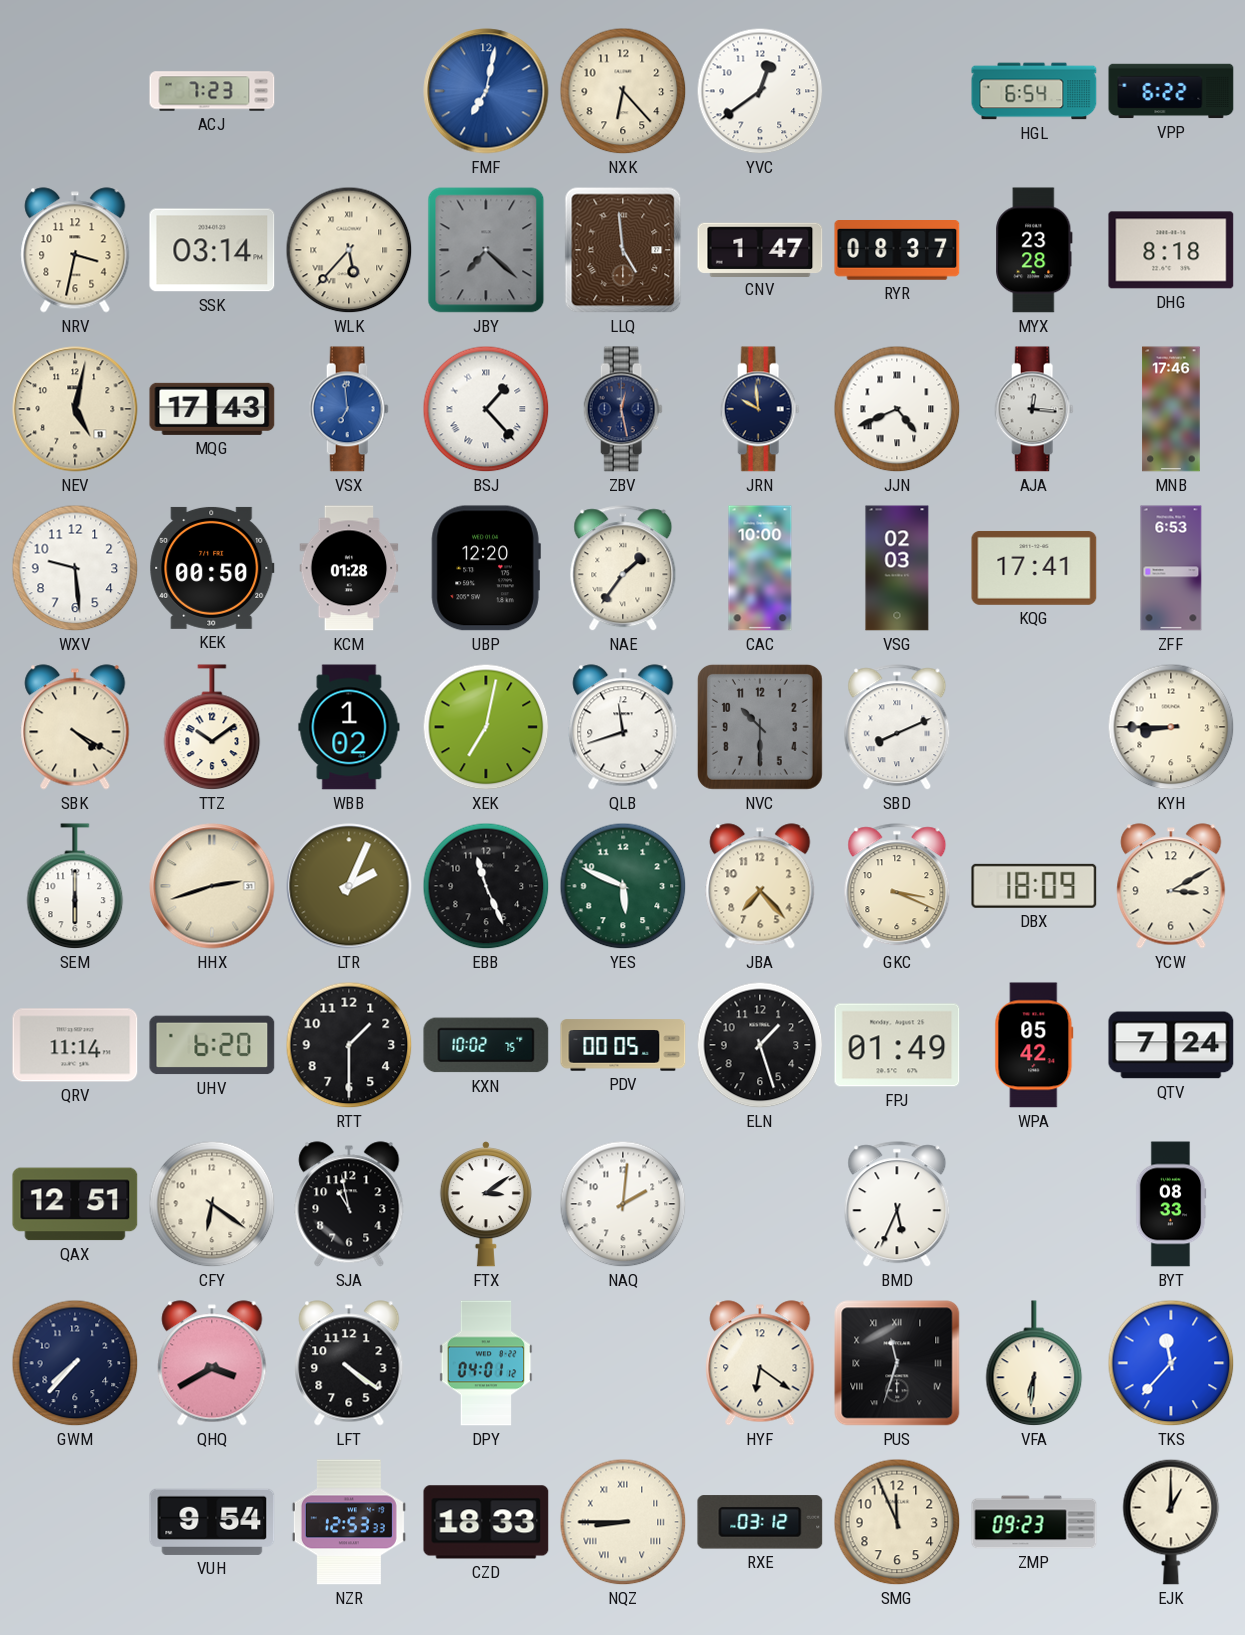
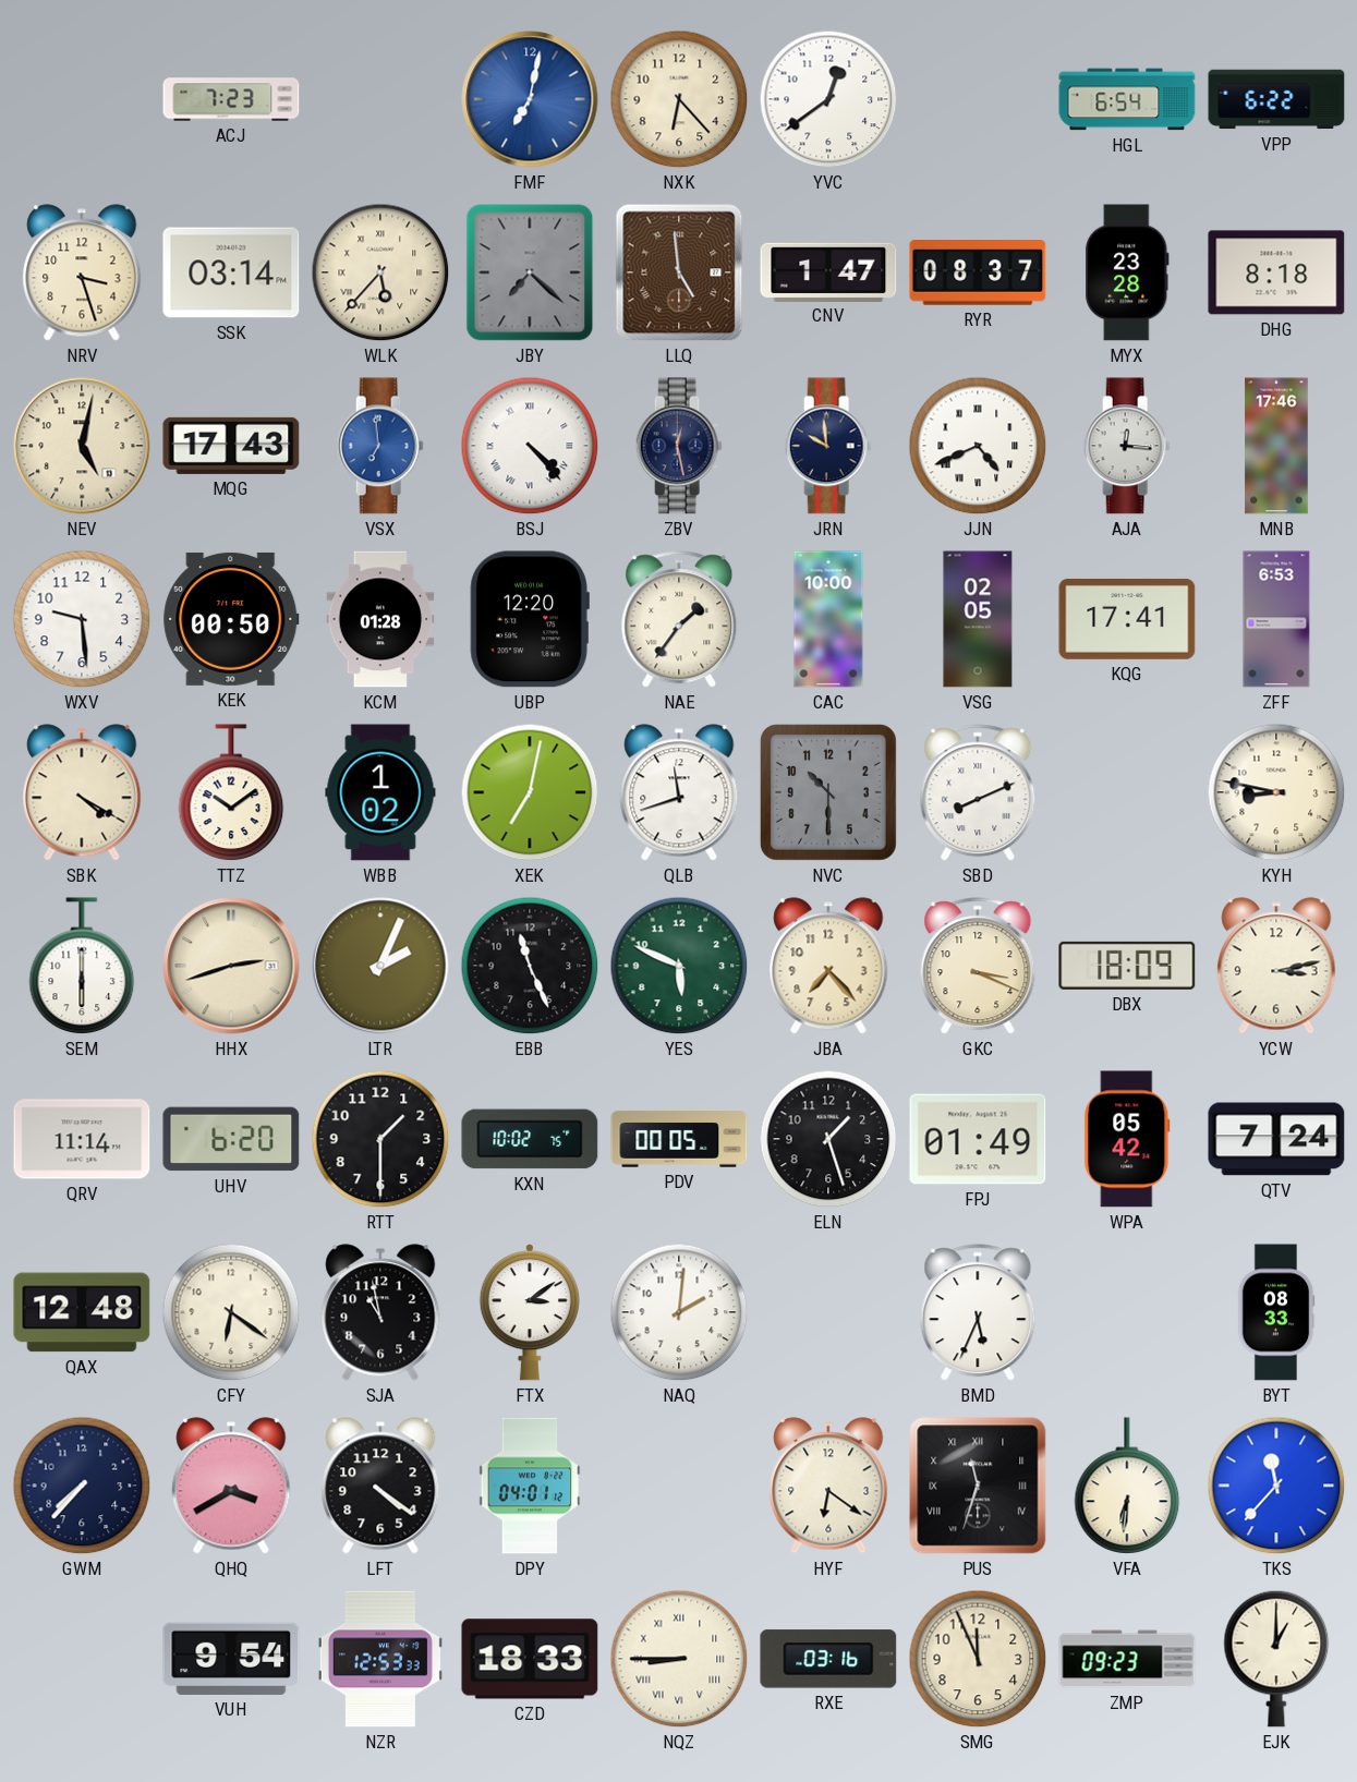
NRV: 3:32 -> 3:27
BSJ: 1:23 -> 4:23
VSG: 02:03 -> 02:05
KYH: 8:45 -> 8:47
YCW: 3:10 -> 3:13
QAX: 12:51 -> 12:48
RXE: 03:12 -> 03:16
